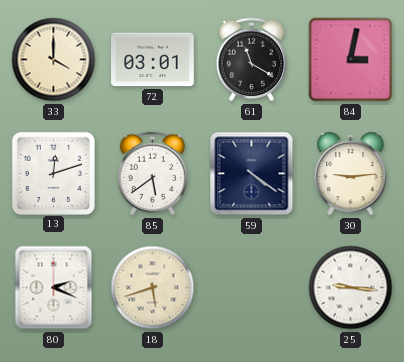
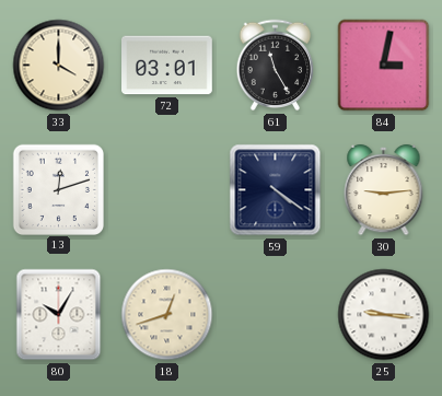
61: 11:20 -> 11:25
85: 5:39 -> none
80: 2:19 -> 10:05
18: 5:42 -> 12:42
